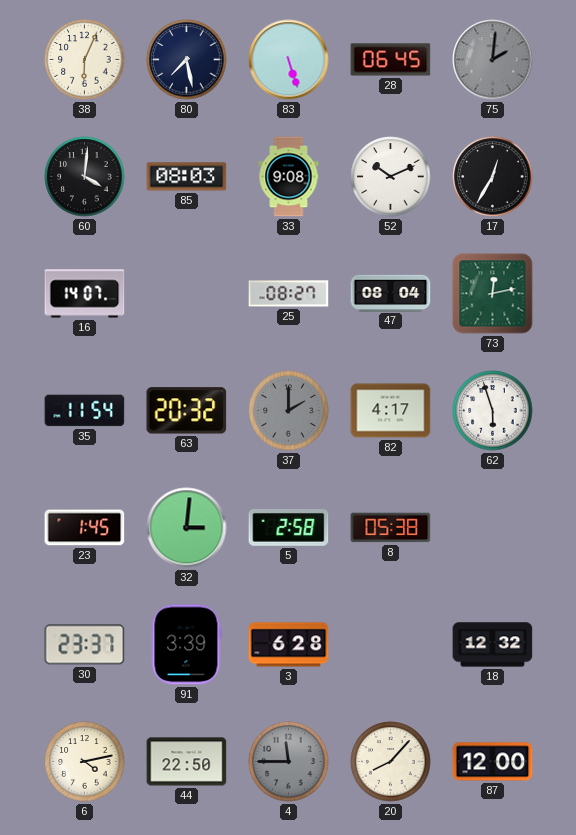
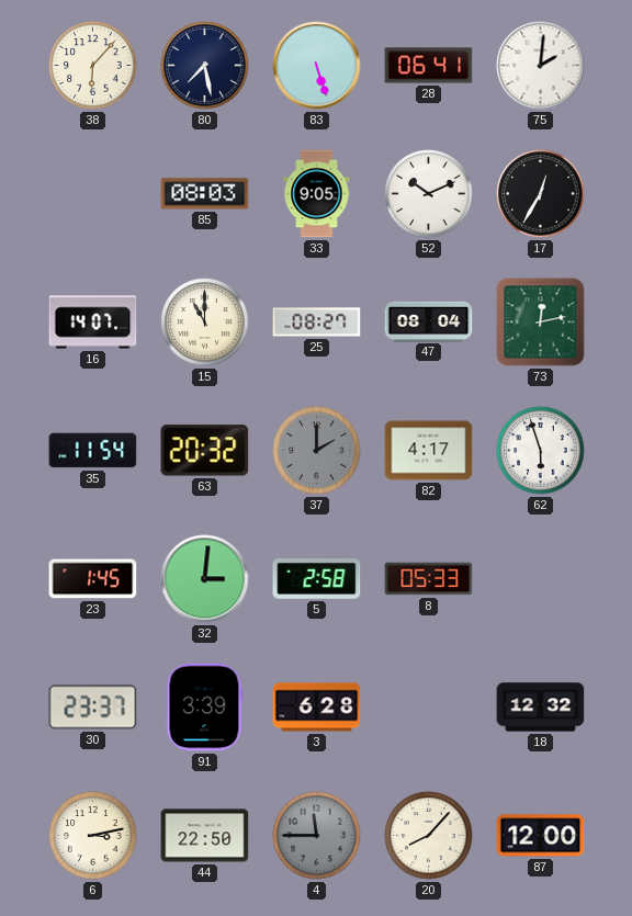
38: 6:04 -> 6:07
28: 06:45 -> 06:41
75 dial: grey -> white
60: 4:01 -> none
33: 9:08 -> 9:05
15: none -> 11:00
8: 05:38 -> 05:33
6: 4:13 -> 3:13
